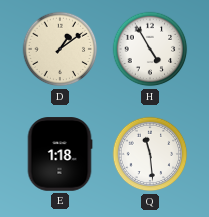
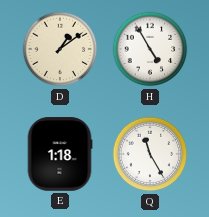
Q: 11:29 -> 11:25
